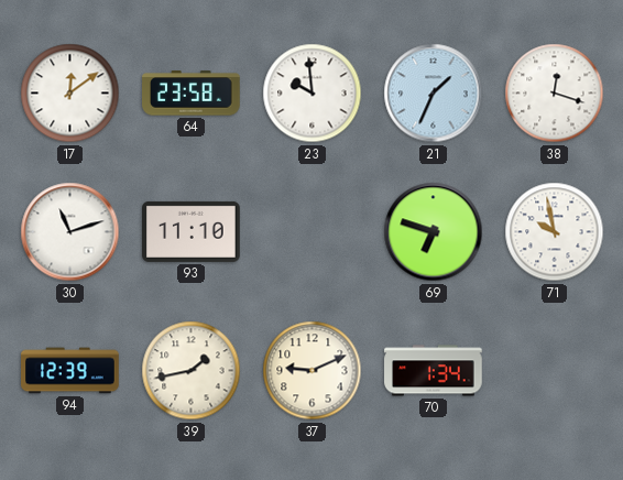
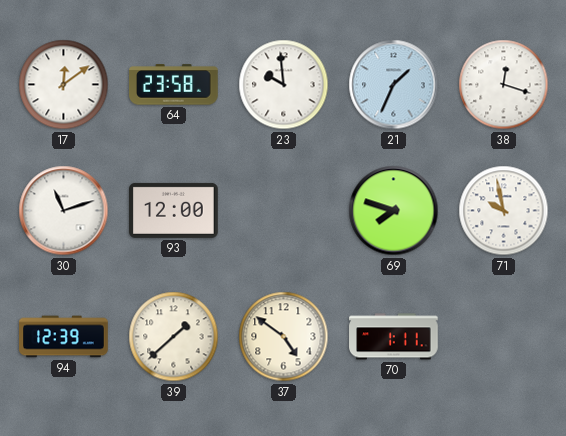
93: 11:10 -> 12:00
69: 6:48 -> 7:48
39: 1:43 -> 1:38
37: 9:11 -> 4:51
70: 1:34 -> 1:11
